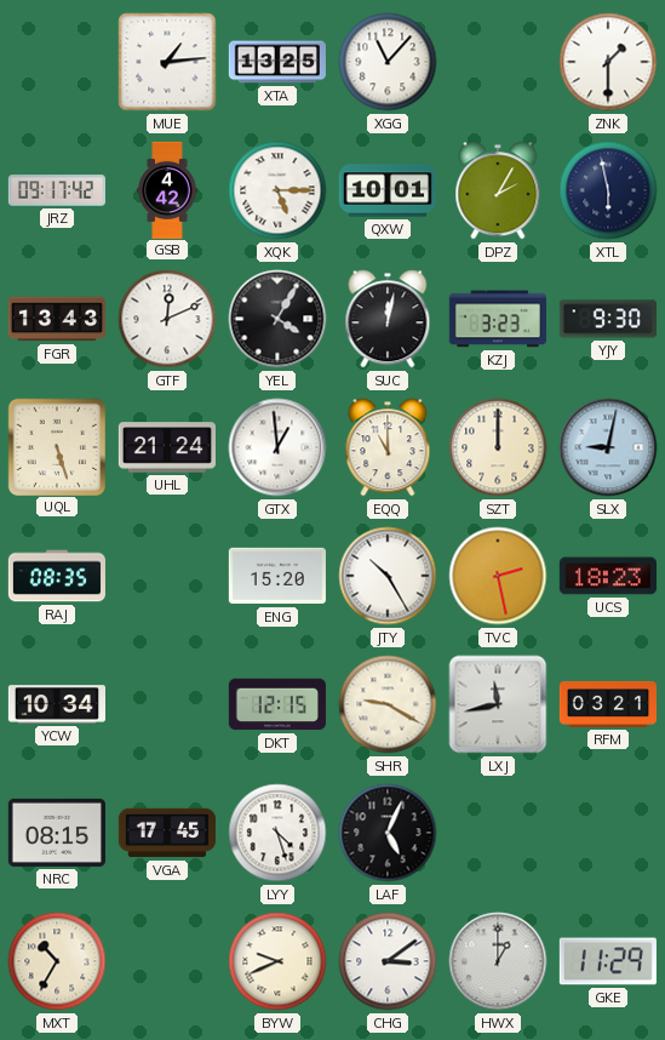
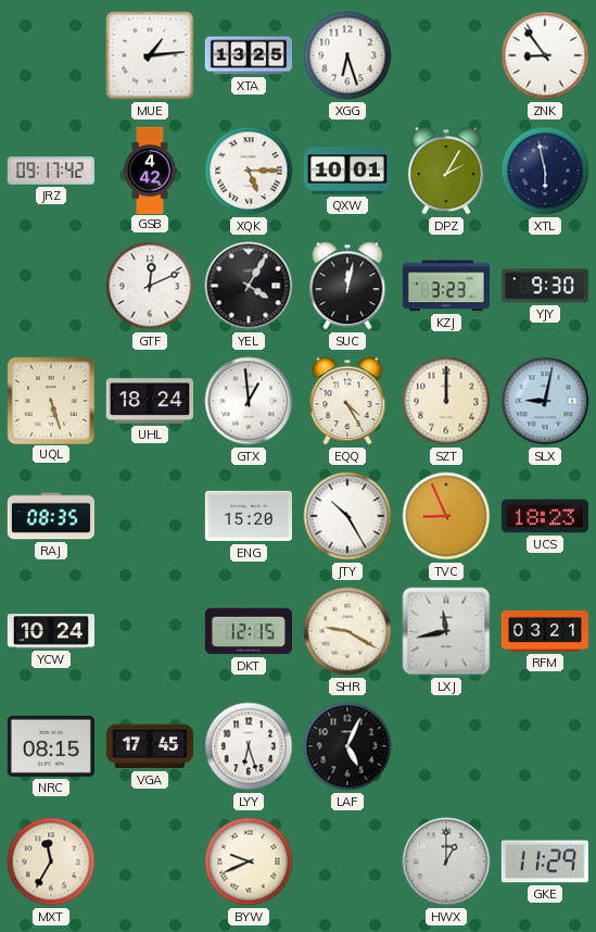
XGG: 11:07 -> 6:27
ZNK: 1:30 -> 8:54
FGR: 13:43 -> none
UHL: 21:24 -> 18:24
EQQ: 11:00 -> 4:25
TVC: 2:28 -> 8:56
YCW: 10:34 -> 10:24
LYY: 4:27 -> 6:27
MXT: 10:35 -> 11:35
CHG: 3:09 -> none
